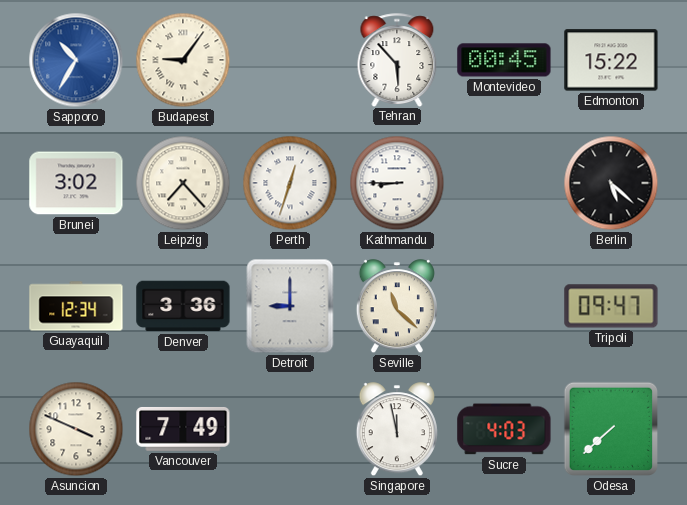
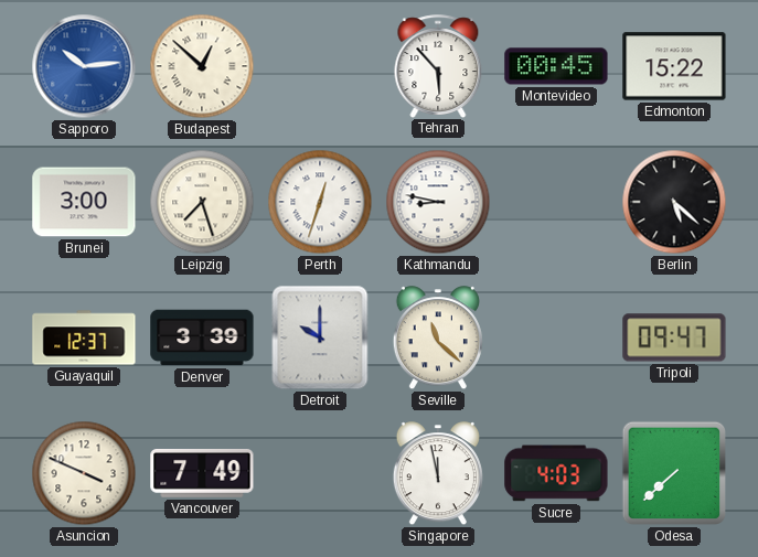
Sapporo: 10:35 -> 10:14
Budapest: 9:06 -> 12:52
Brunei: 3:02 -> 3:00
Leipzig: 7:23 -> 7:27
Kathmandu: 8:45 -> 8:47
Guayaquil: 12:34 -> 12:37
Denver: 3:36 -> 3:39
Detroit: 9:00 -> 10:00
